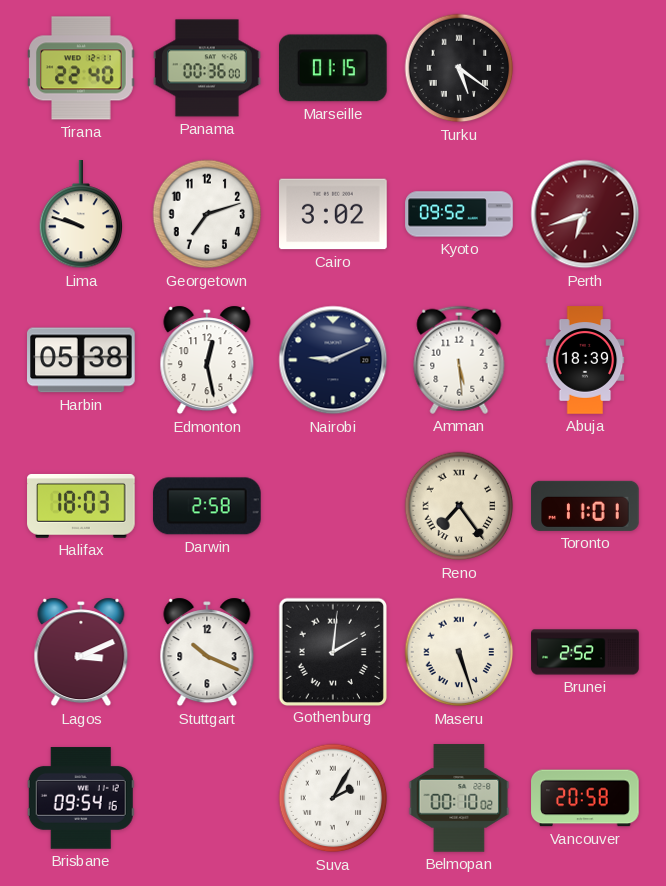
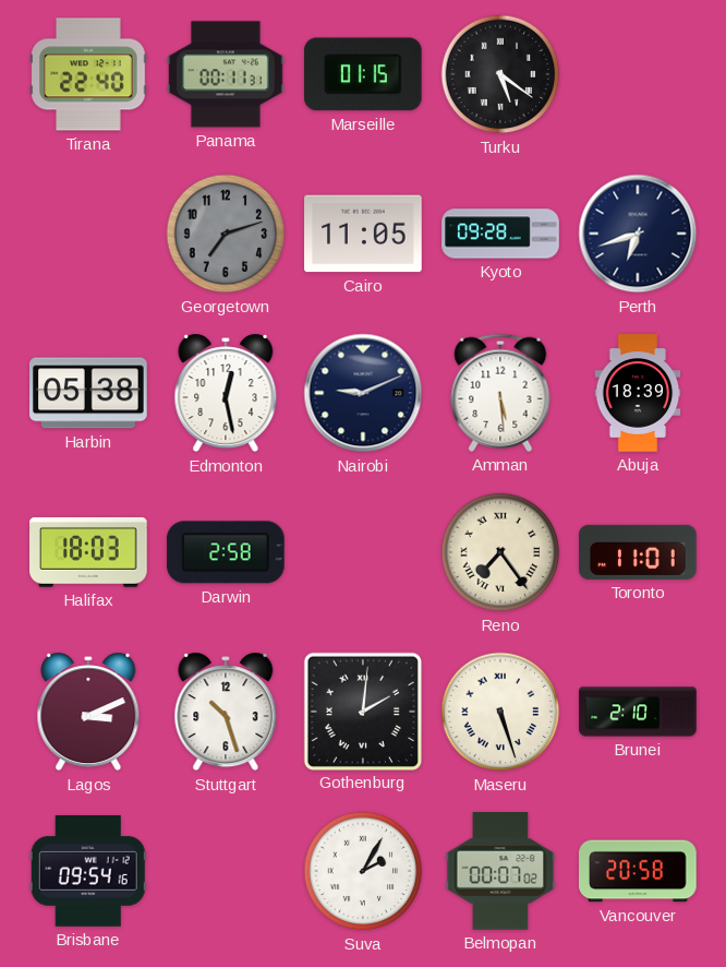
Panama: 00:36 -> 00:11
Lima: 9:48 -> none
Georgetown dial: white -> grey
Cairo: 3:02 -> 11:05
Kyoto: 09:52 -> 09:28
Perth dial: burgundy -> navy
Stuttgart: 10:19 -> 10:27
Brunei: 2:52 -> 2:10
Belmopan: 00:10 -> 00:07
